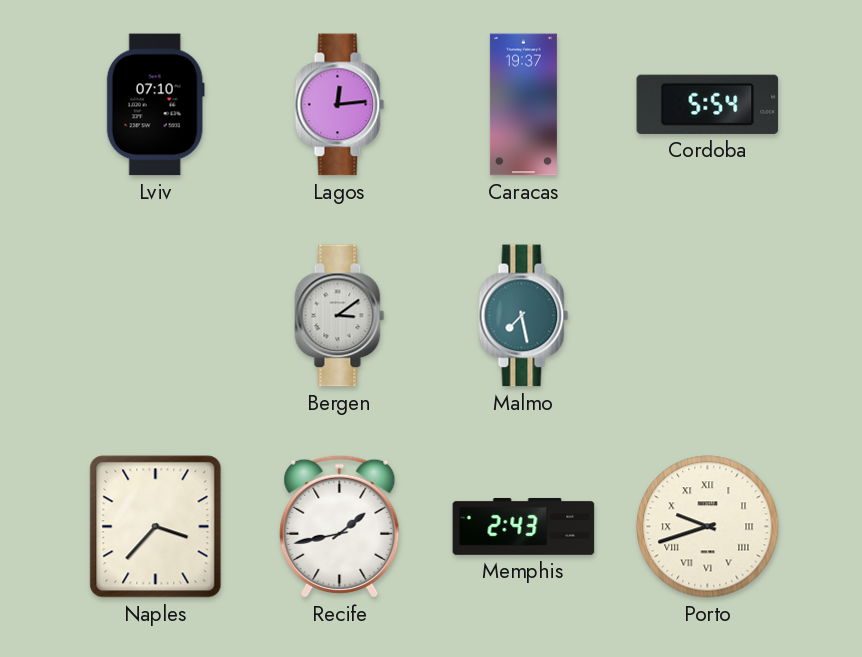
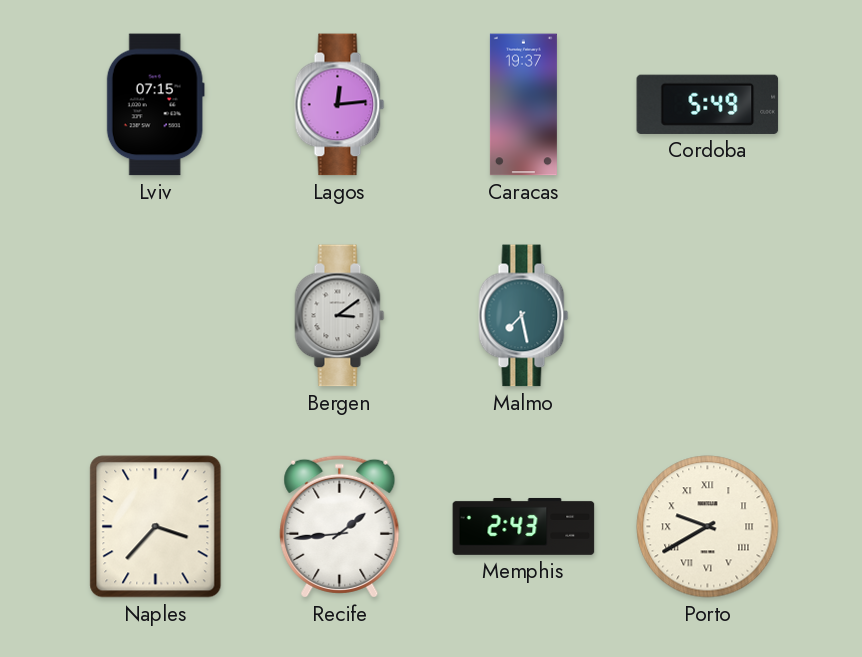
Lviv: 07:10 -> 07:15
Cordoba: 5:54 -> 5:49
Recife: 1:43 -> 1:44
Porto: 9:42 -> 9:40
